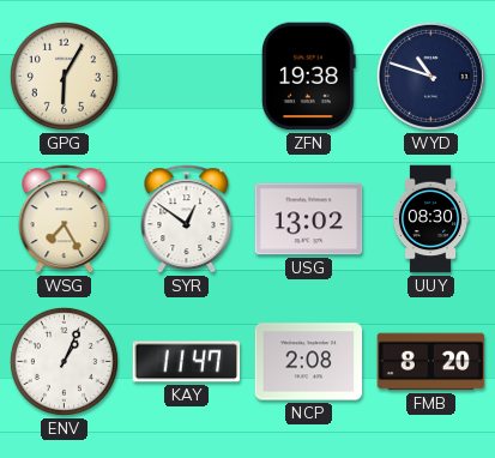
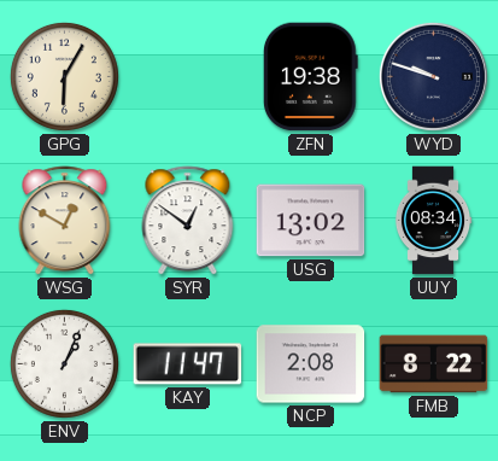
WYD: 10:48 -> 9:48
WSG: 7:25 -> 12:50
UUY: 08:30 -> 08:34
FMB: 8:20 -> 8:22
